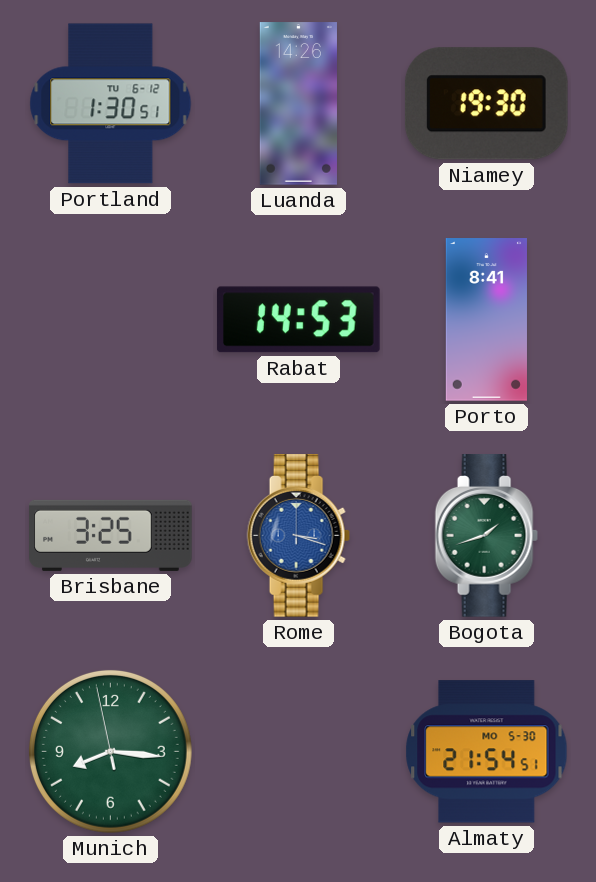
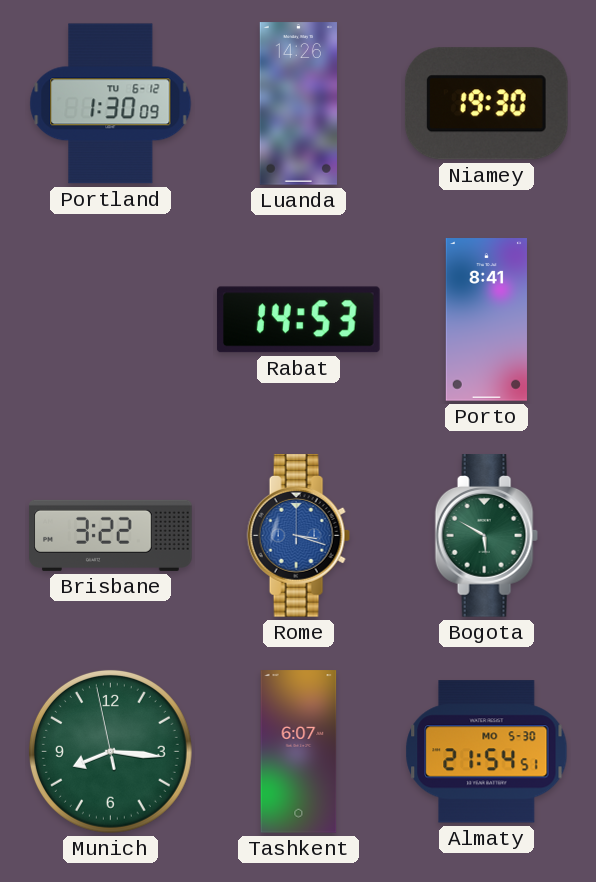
Portland: 1:30:51 -> 1:30:09
Brisbane: 3:25 -> 3:22
Bogota: 1:42 -> 5:50
Tashkent: none -> 6:07
